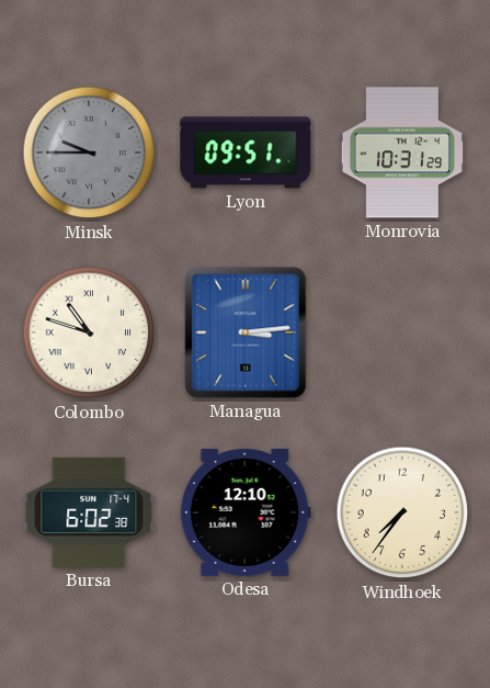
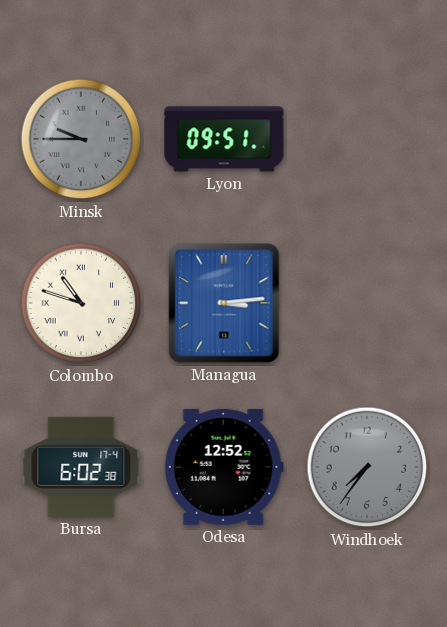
Monrovia: 10:31 -> none
Odesa: 12:10 -> 12:52
Windhoek dial: cream -> grey
